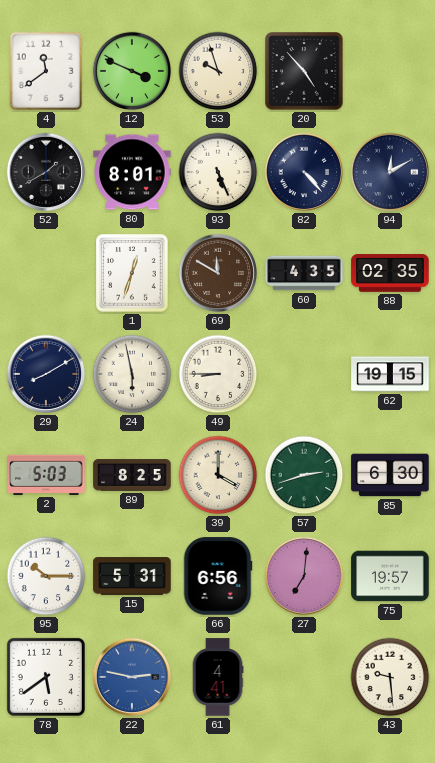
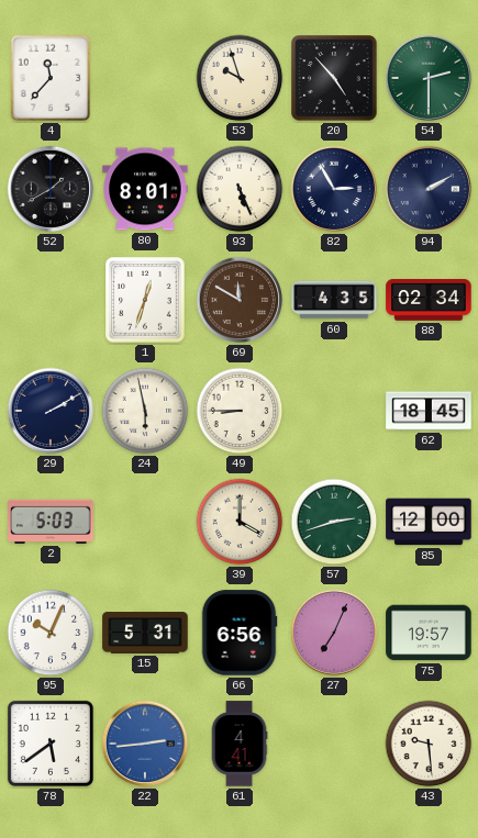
4: 11:39 -> 11:37
12: 3:49 -> none
54: none -> 2:30
82: 4:23 -> 2:55
94: 12:10 -> 2:10
88: 02:35 -> 02:34
29: 8:10 -> 2:10
62: 19:15 -> 18:45
89: 8:25 -> none
85: 6:30 -> 12:00
95: 10:15 -> 10:04
27: 7:01 -> 7:04
22: 2:47 -> 2:44
